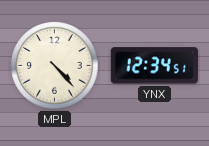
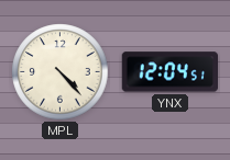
YNX: 12:34 -> 12:04
